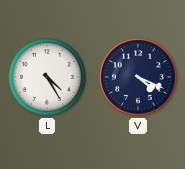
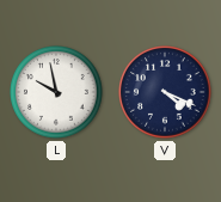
L: 4:25 -> 9:58
